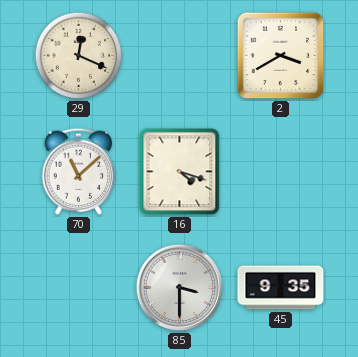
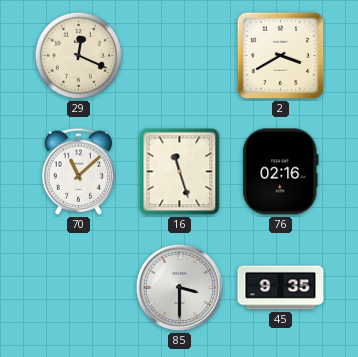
16: 4:18 -> 11:27
76: none -> 02:16
